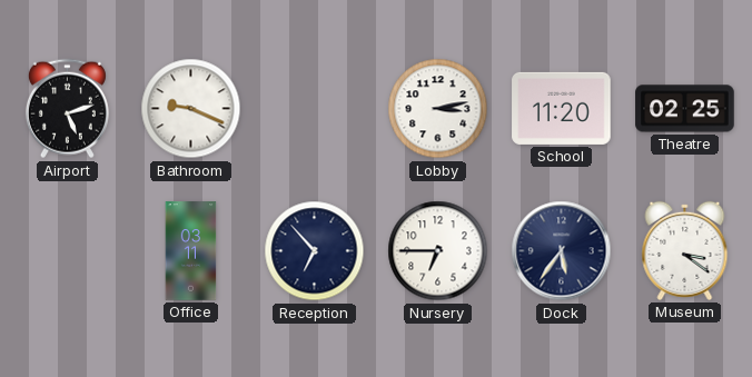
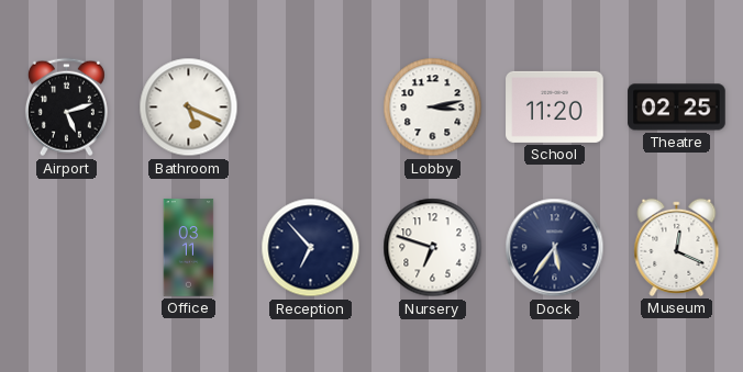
Bathroom: 9:19 -> 5:19
Nursery: 6:45 -> 6:48
Museum: 3:21 -> 12:19
